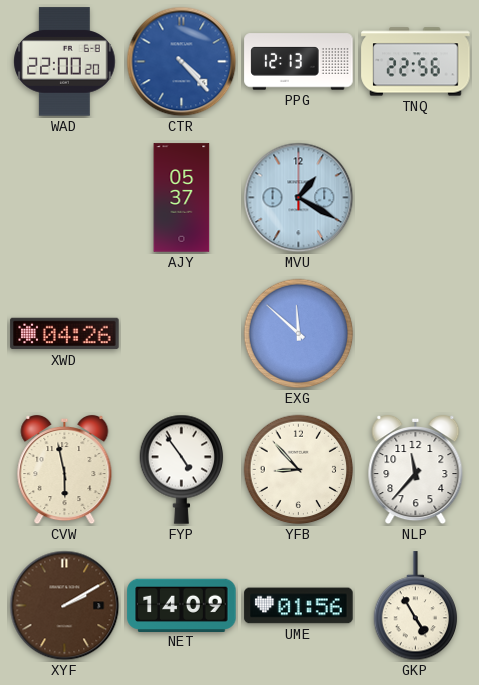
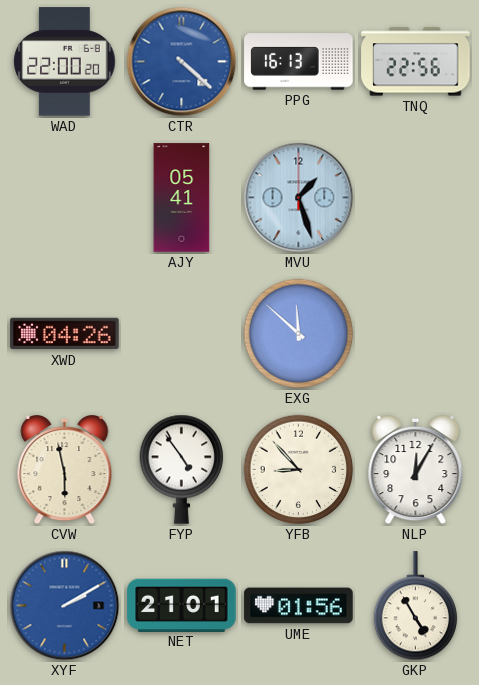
CTR: 4:23 -> 4:22
PPG: 12:13 -> 16:13
AJY: 05:37 -> 05:41
MVU: 1:20 -> 1:27
NLP: 11:37 -> 12:05
XYF dial: brown -> blue
NET: 14:09 -> 21:01
